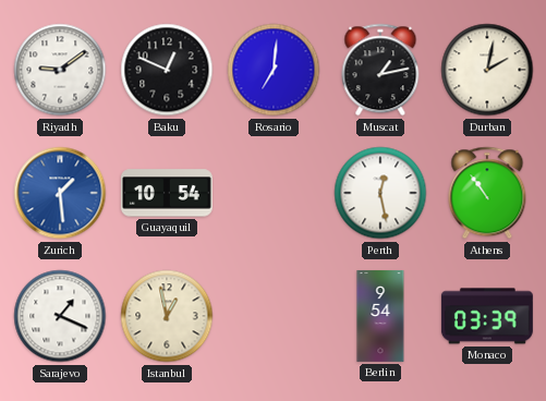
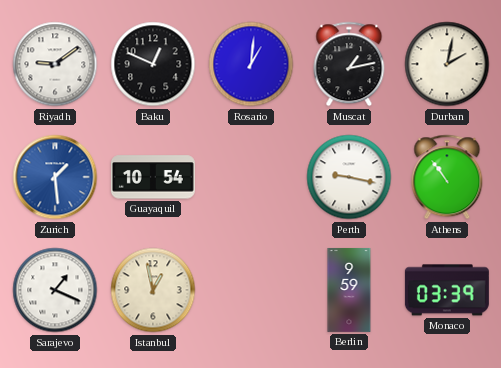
Rosario: 7:01 -> 1:01
Perth: 12:28 -> 9:17
Berlin: 9:54 -> 9:59
